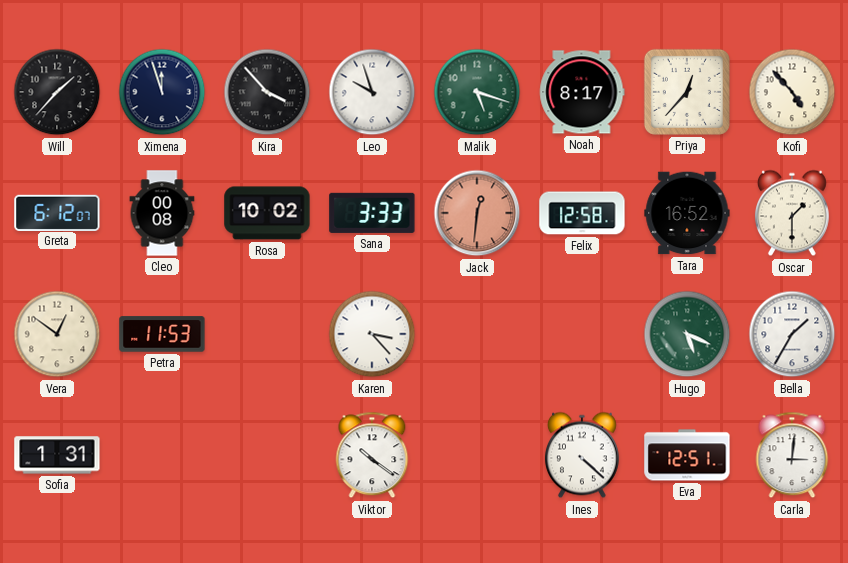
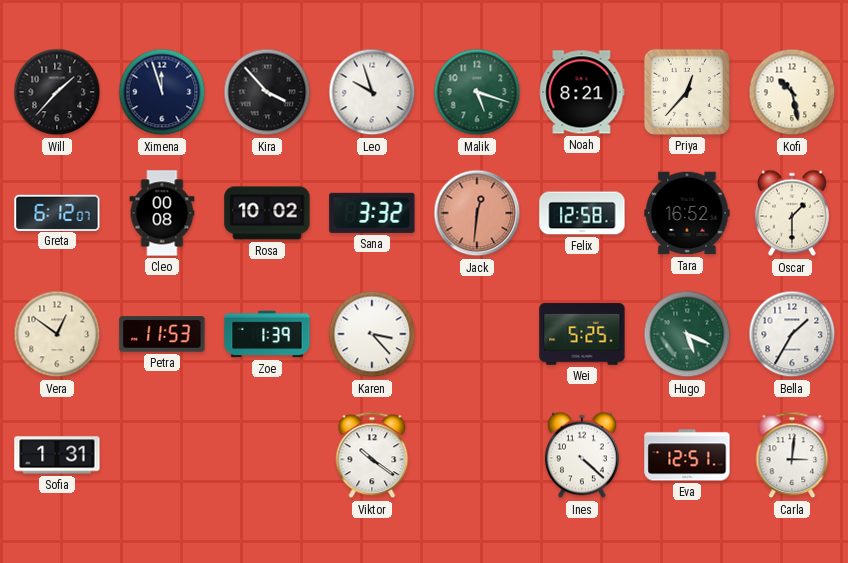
Noah: 8:17 -> 8:21
Kofi: 4:53 -> 10:28
Sana: 3:33 -> 3:32
Zoe: none -> 1:39
Wei: none -> 5:25
